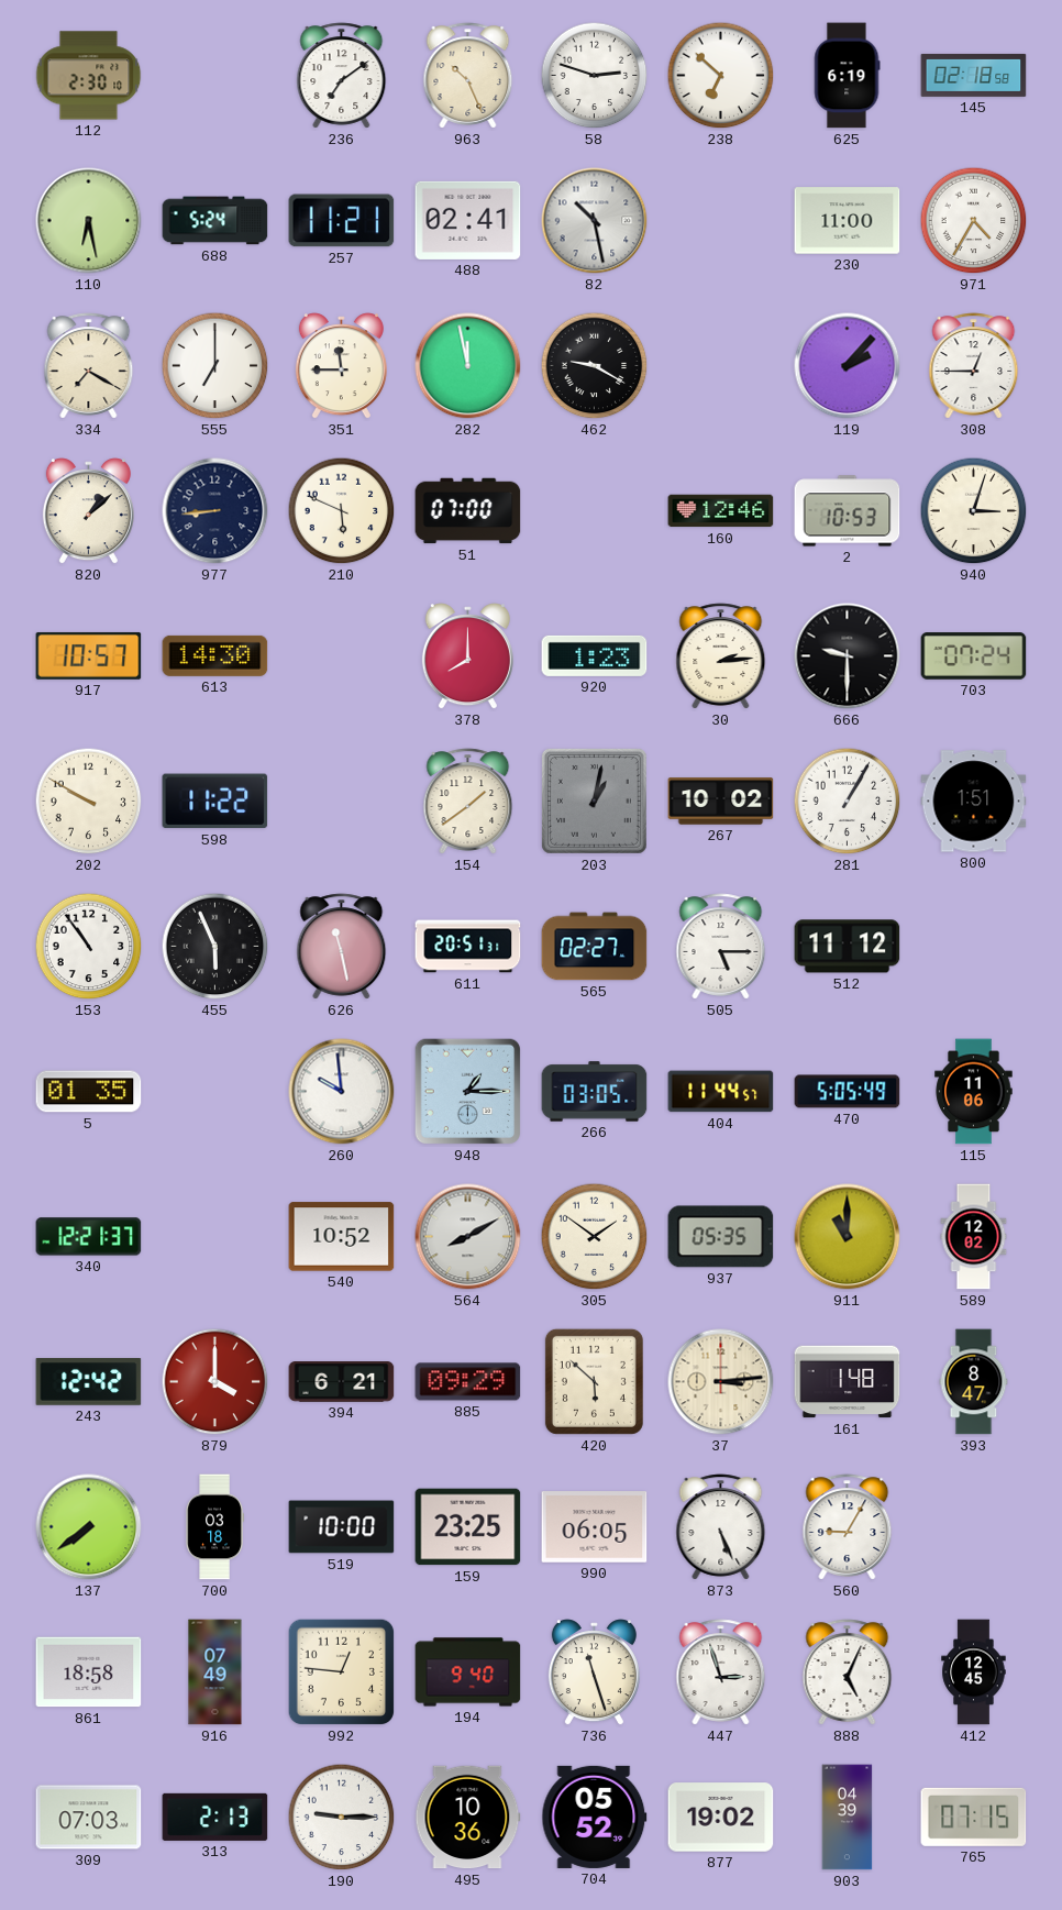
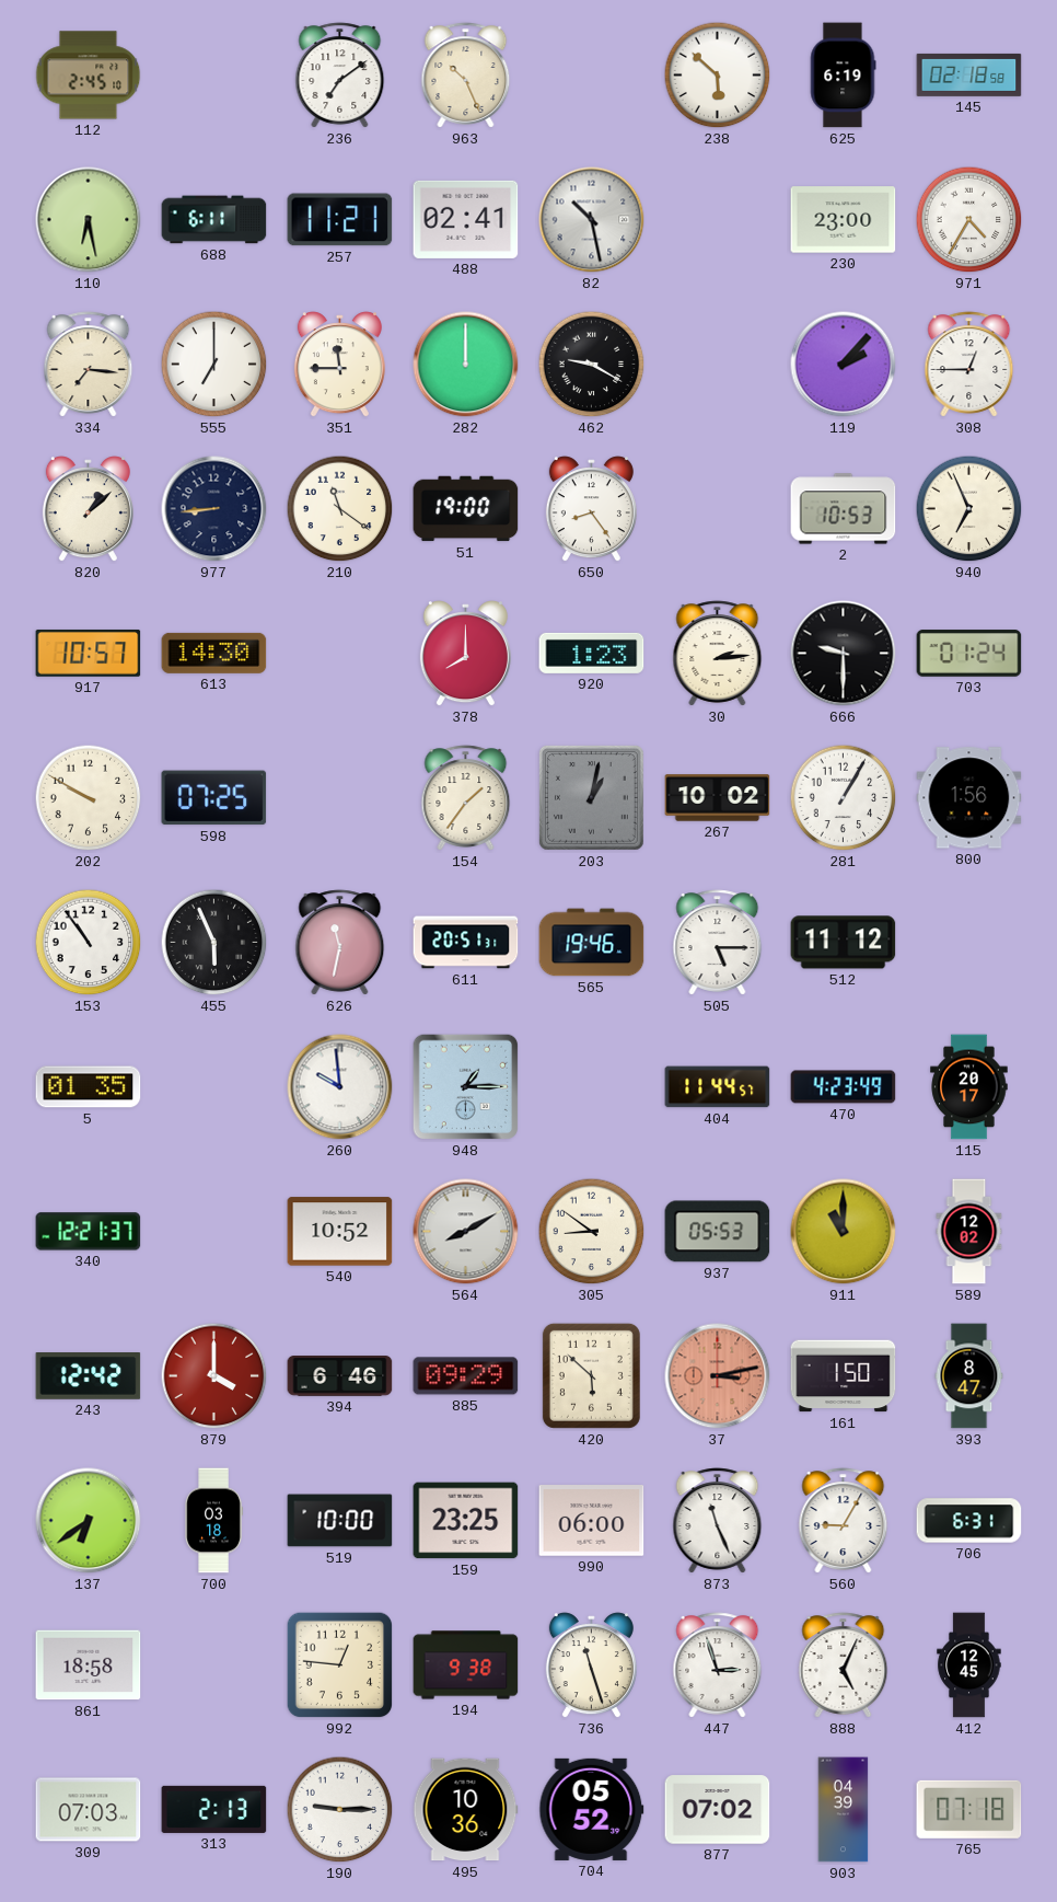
112: 2:30 -> 2:45
58: 2:48 -> none
238: 6:52 -> 5:52
688: 5:24 -> 6:11
230: 11:00 -> 23:00
334: 7:20 -> 7:16
282: 11:58 -> 12:00
210: 5:49 -> 11:21
51: 07:00 -> 19:00
650: none -> 8:24
160: 12:46 -> none
940: 3:03 -> 6:56
703: 07:24 -> 01:24
598: 11:22 -> 07:25
154: 1:39 -> 1:36
800: 1:51 -> 1:56
626: 11:28 -> 11:32
565: 02:27 -> 19:46
266: 03:05 -> none
470: 5:05 -> 4:23
115: 11:06 -> 20:17
305: 1:51 -> 8:51
937: 05:35 -> 05:53
394: 6:21 -> 6:46
37: 3:14 -> 3:13
37 dial: cream -> salmon
161: 1:48 -> 1:50
137: 7:39 -> 6:39
990: 06:05 -> 06:00
873: 5:26 -> 11:26
706: none -> 6:31
916: 07:49 -> none
194: 9:40 -> 9:38
877: 19:02 -> 07:02
765: 07:15 -> 07:18
